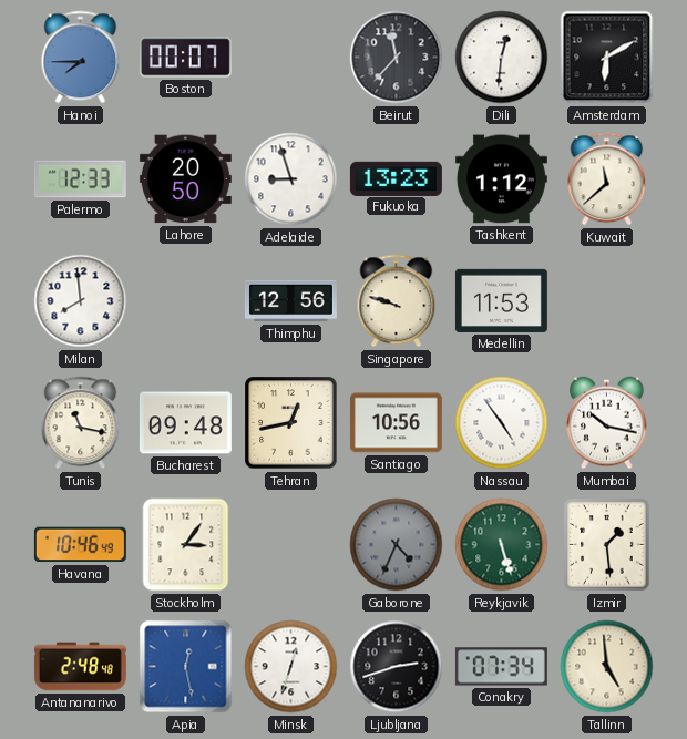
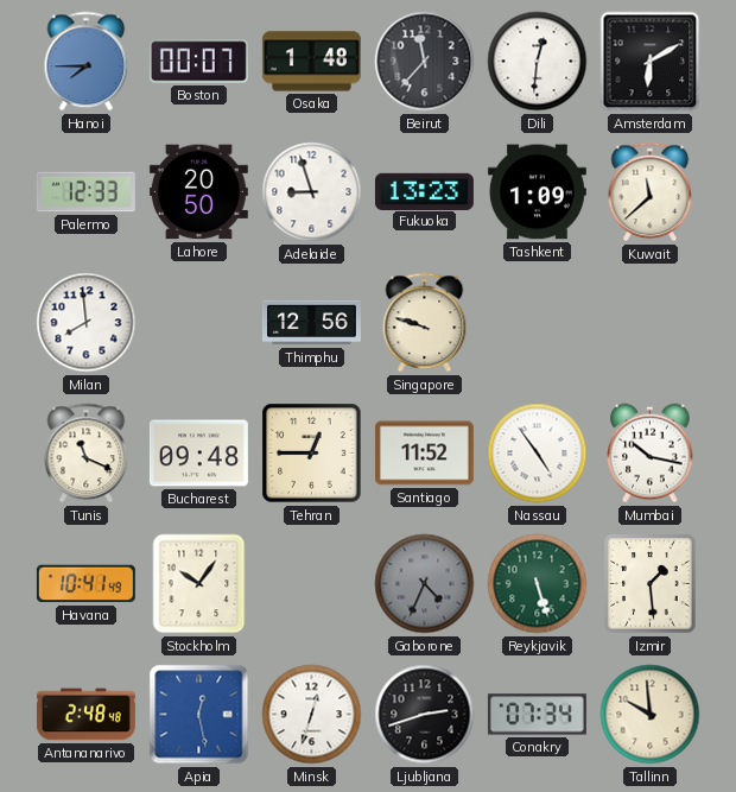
Osaka: none -> 1:48
Tashkent: 1:12 -> 1:09
Medellin: 11:53 -> none
Tunis: 11:17 -> 11:19
Tehran: 12:43 -> 12:45
Santiago: 10:56 -> 11:52
Havana: 10:46 -> 10:41
Stockholm: 3:06 -> 10:06
Tallinn: 4:59 -> 9:59
